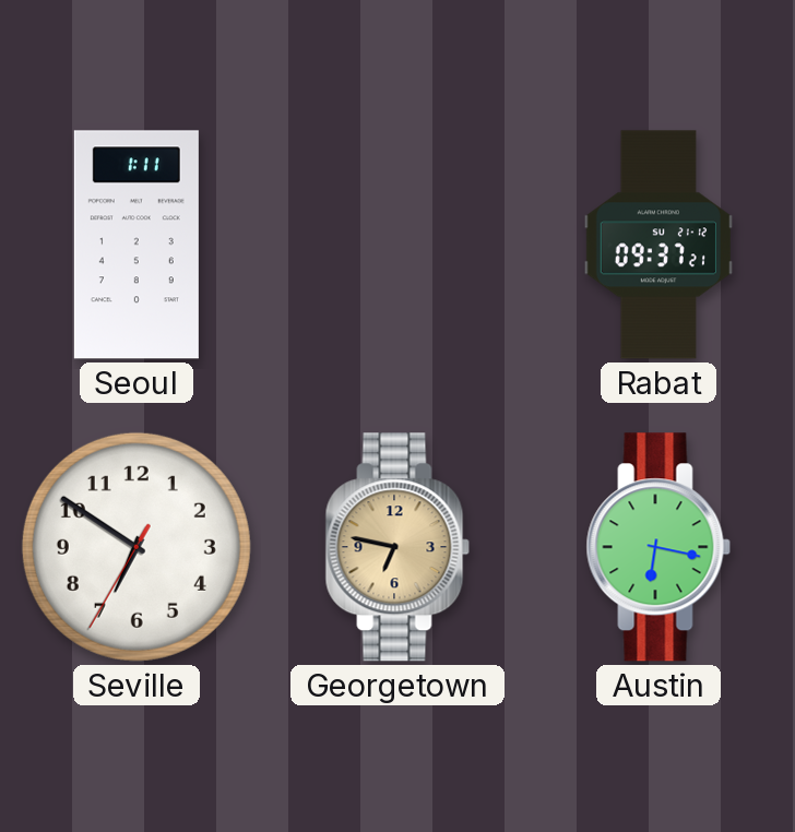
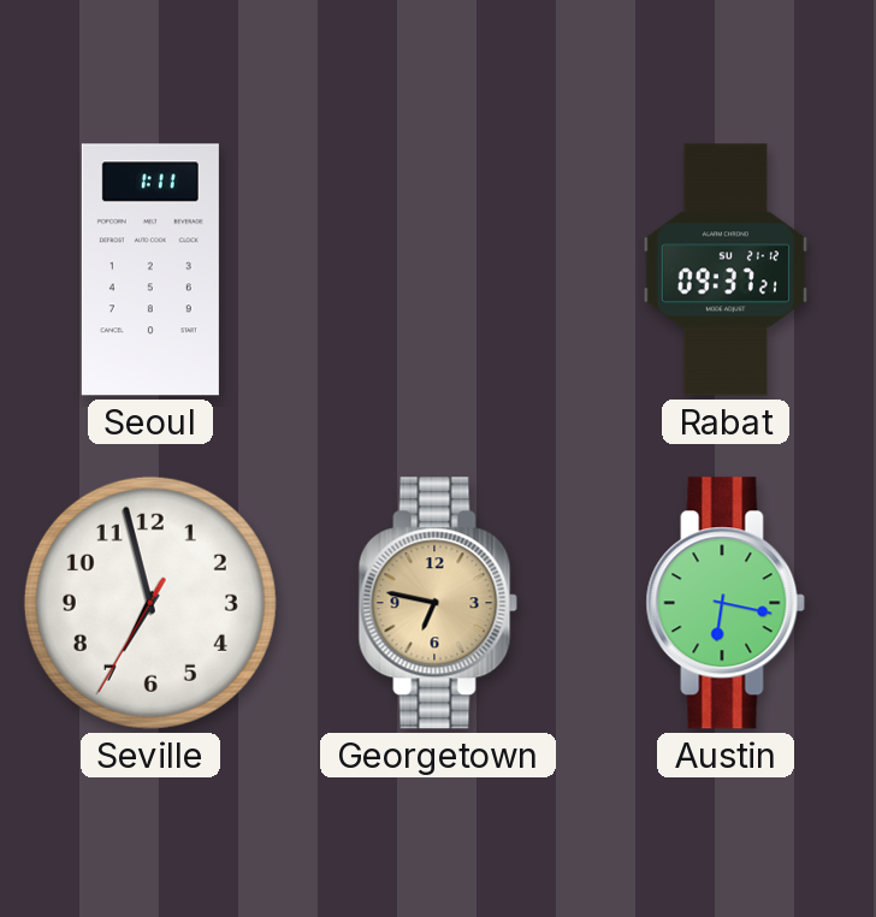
Seville: 6:50 -> 6:57
